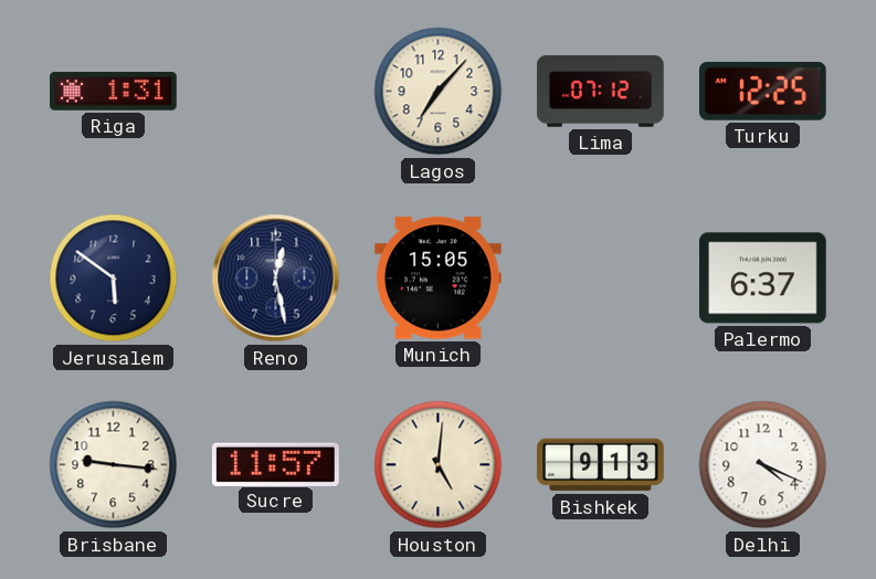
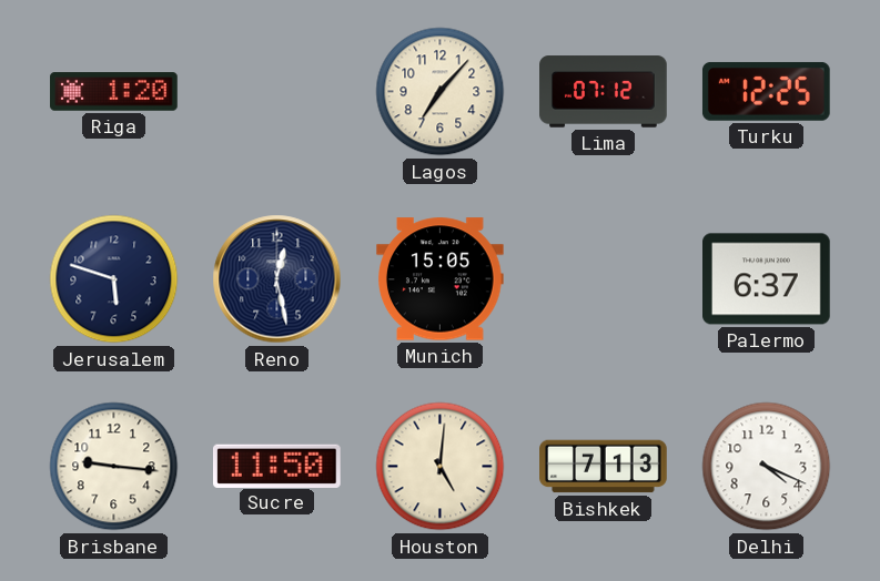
Riga: 1:31 -> 1:20
Jerusalem: 5:51 -> 5:48
Sucre: 11:57 -> 11:50
Bishkek: 9:13 -> 7:13
